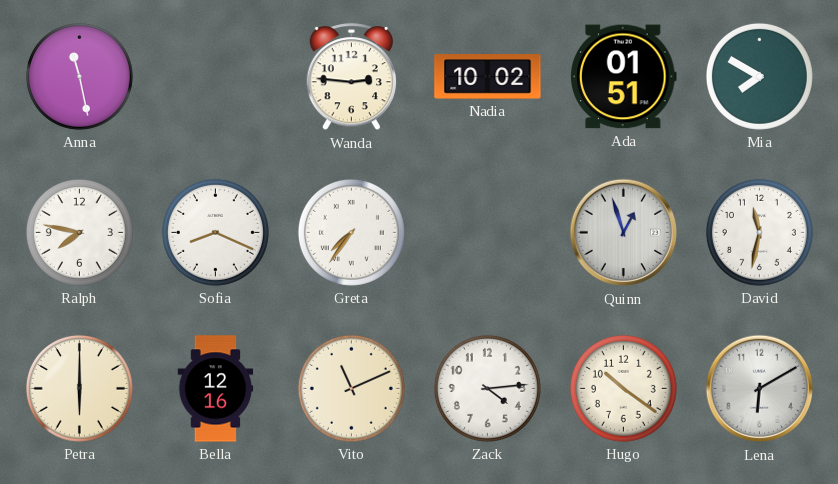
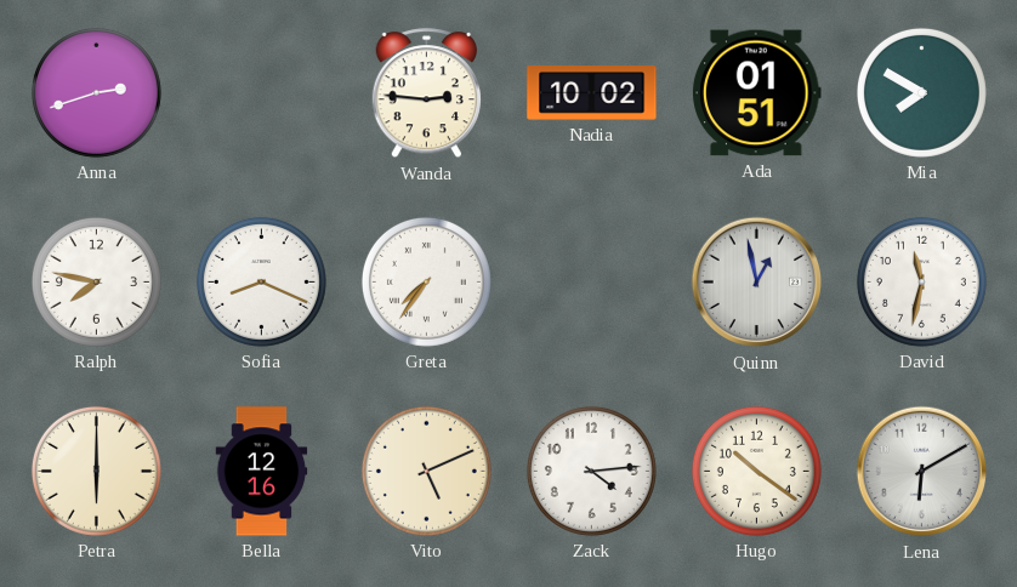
Anna: 11:28 -> 2:42
Quinn: 12:57 -> 12:58
Vito: 11:11 -> 5:11
